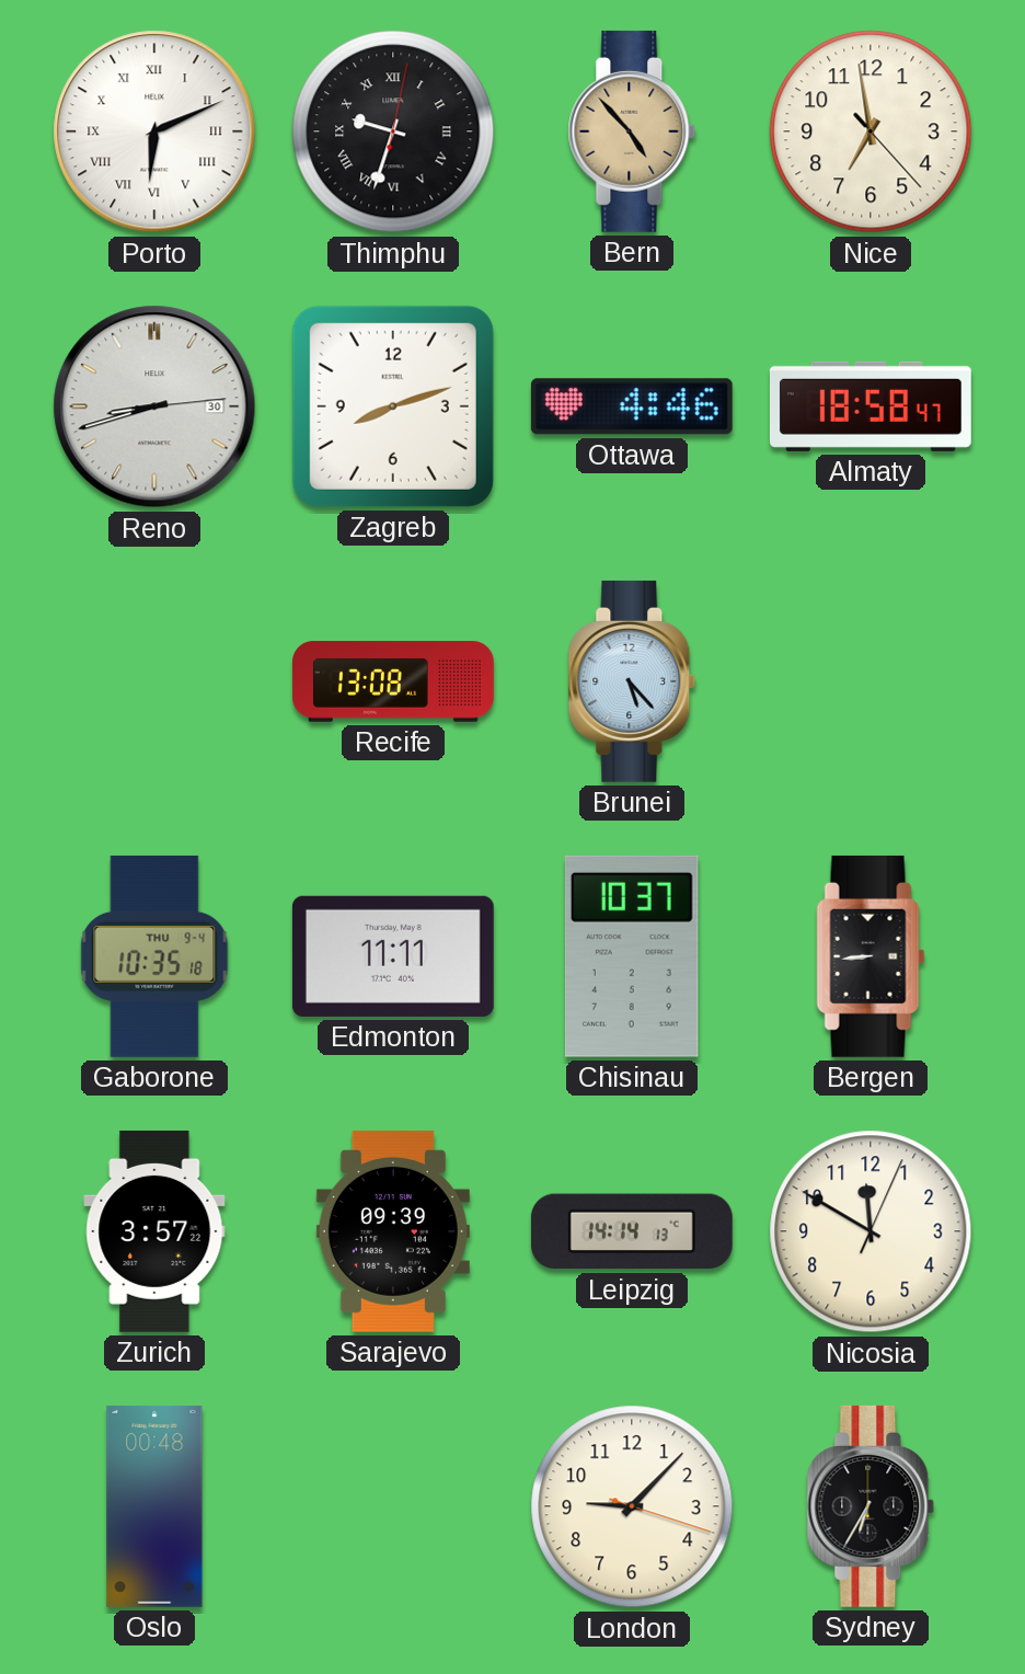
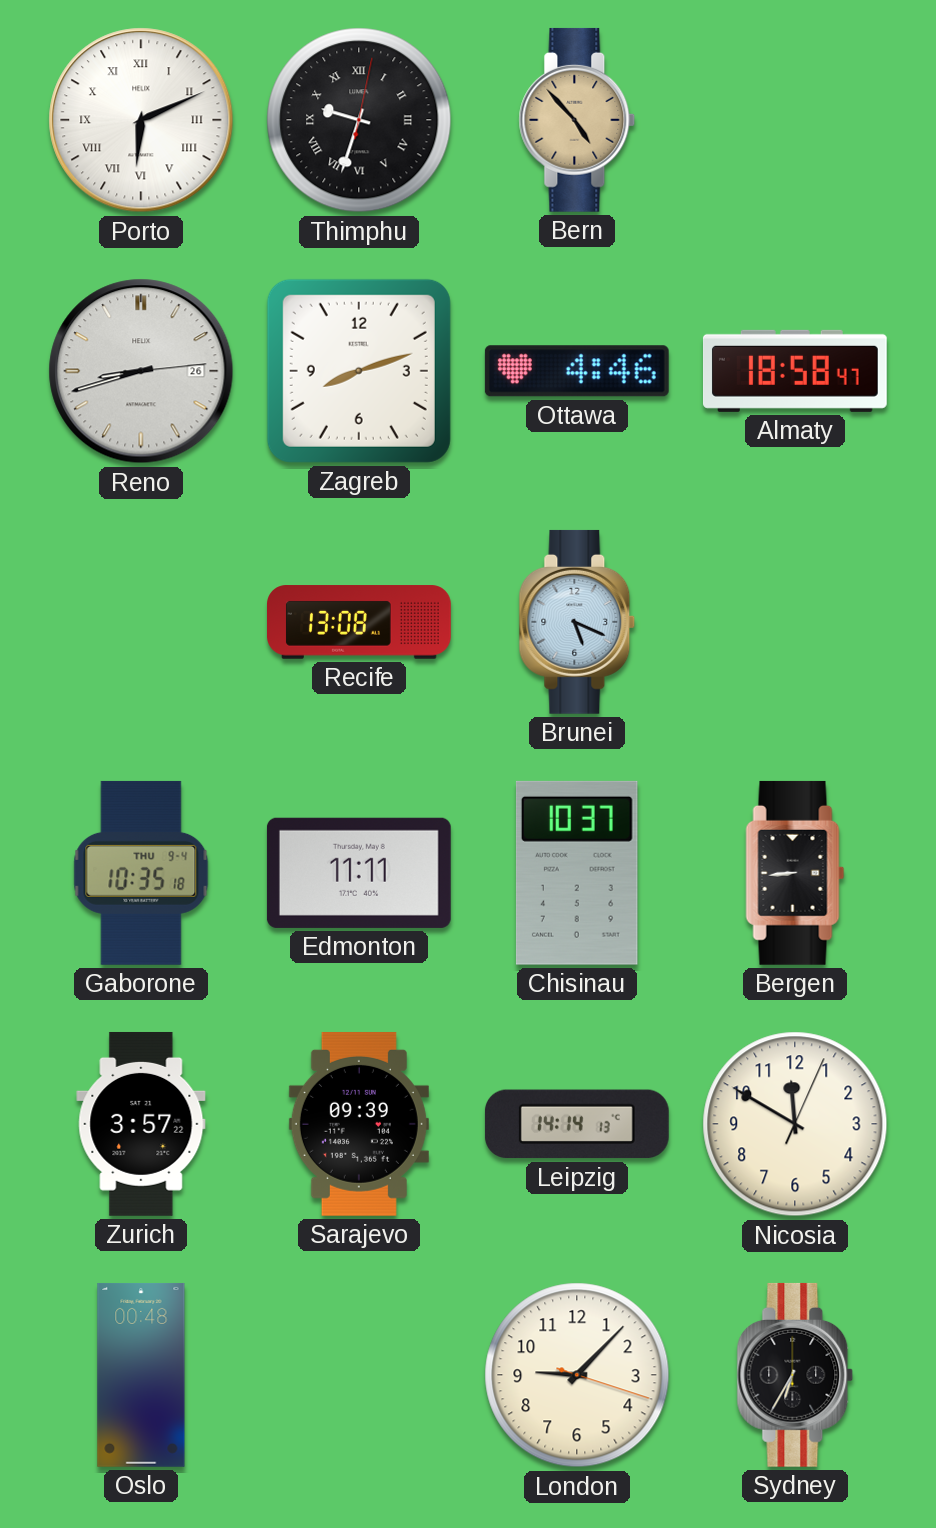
Nice: 6:58 -> none
Reno date: 30 -> 26
Brunei: 5:23 -> 5:19
